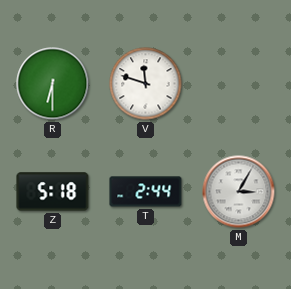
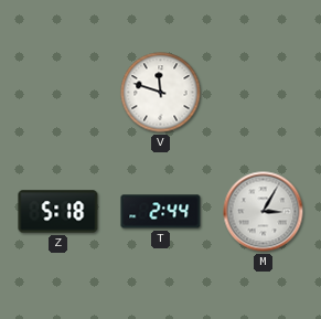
R: 6:30 -> none
